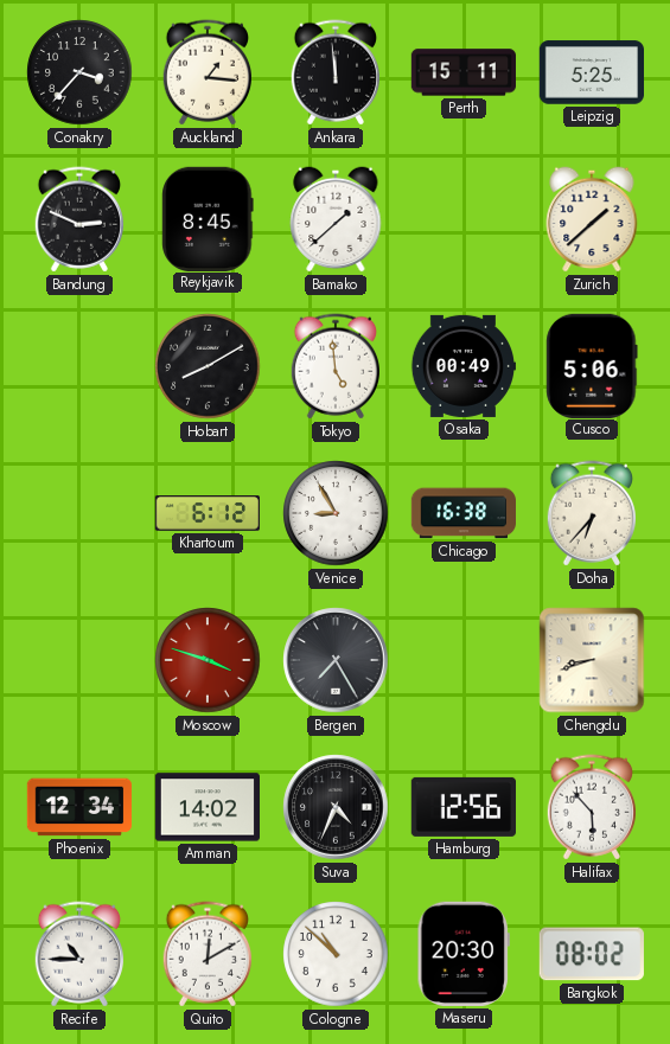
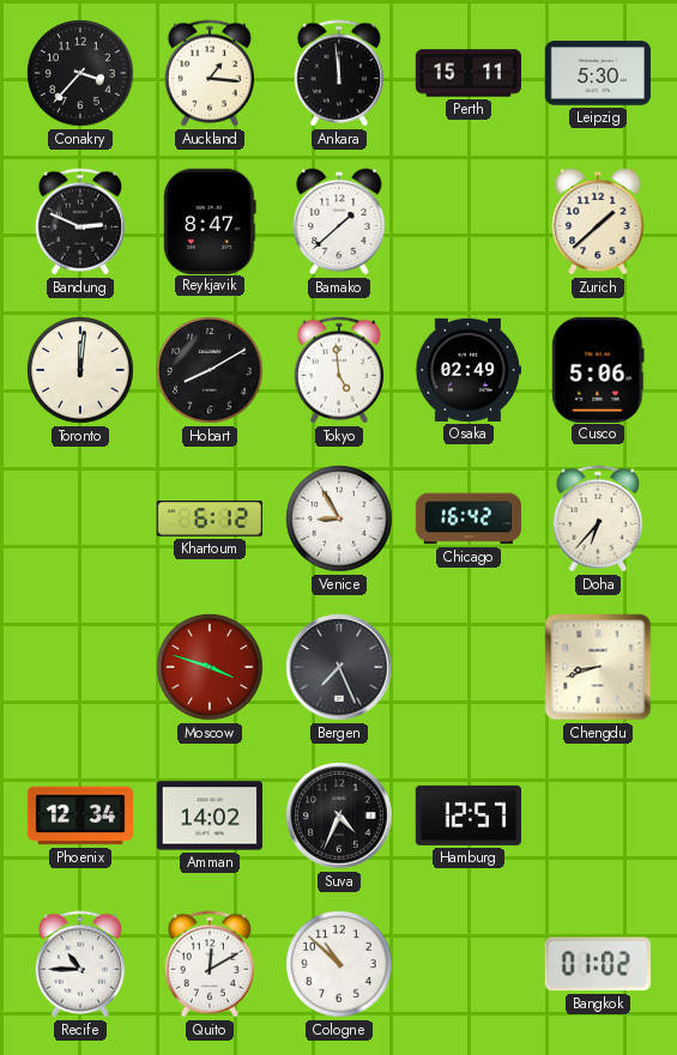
Leipzig: 5:25 -> 5:30
Reykjavik: 8:45 -> 8:47
Toronto: none -> 12:01
Osaka: 00:49 -> 02:49
Chicago: 16:38 -> 16:42
Bergen: 7:25 -> 7:26
Hamburg: 12:56 -> 12:57
Halifax: 5:53 -> none
Maseru: 20:30 -> none
Bangkok: 08:02 -> 01:02
